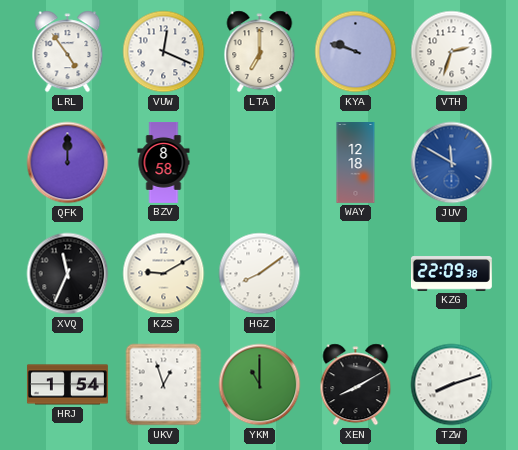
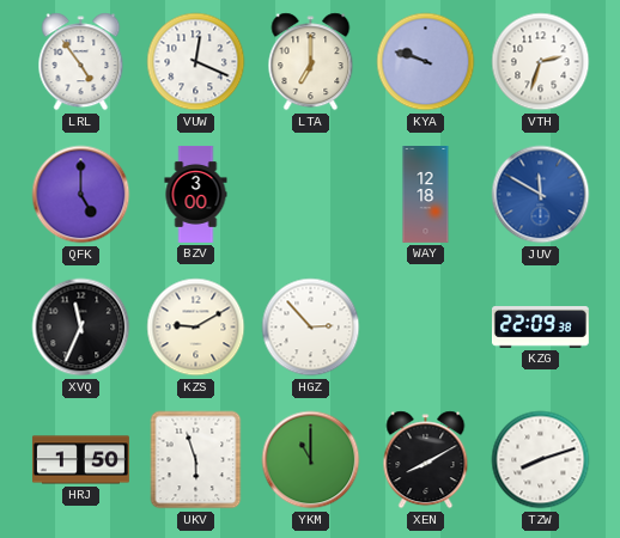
QFK: 12:00 -> 5:00
BZV: 8:58 -> 3:00
HGZ: 8:09 -> 2:53
HRJ: 1:54 -> 1:50
UKV: 12:57 -> 5:57
